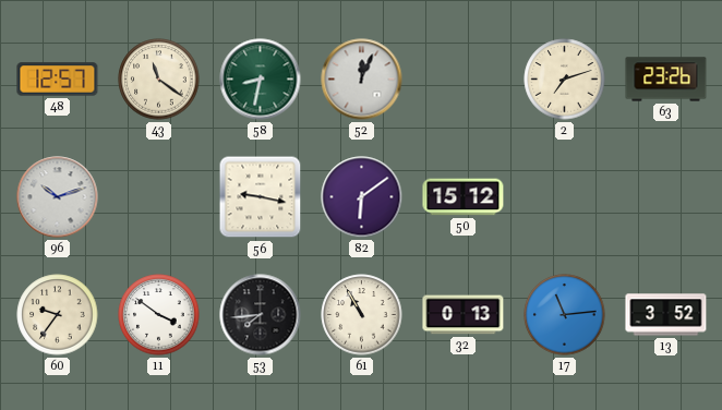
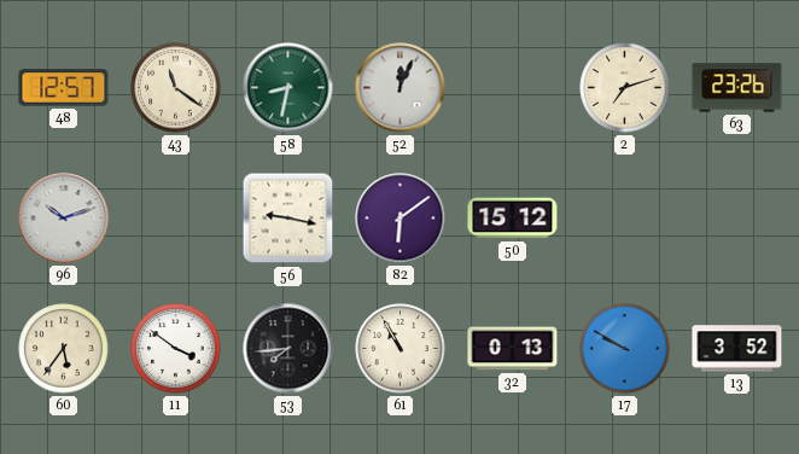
60: 9:36 -> 5:36
17: 11:14 -> 9:50
